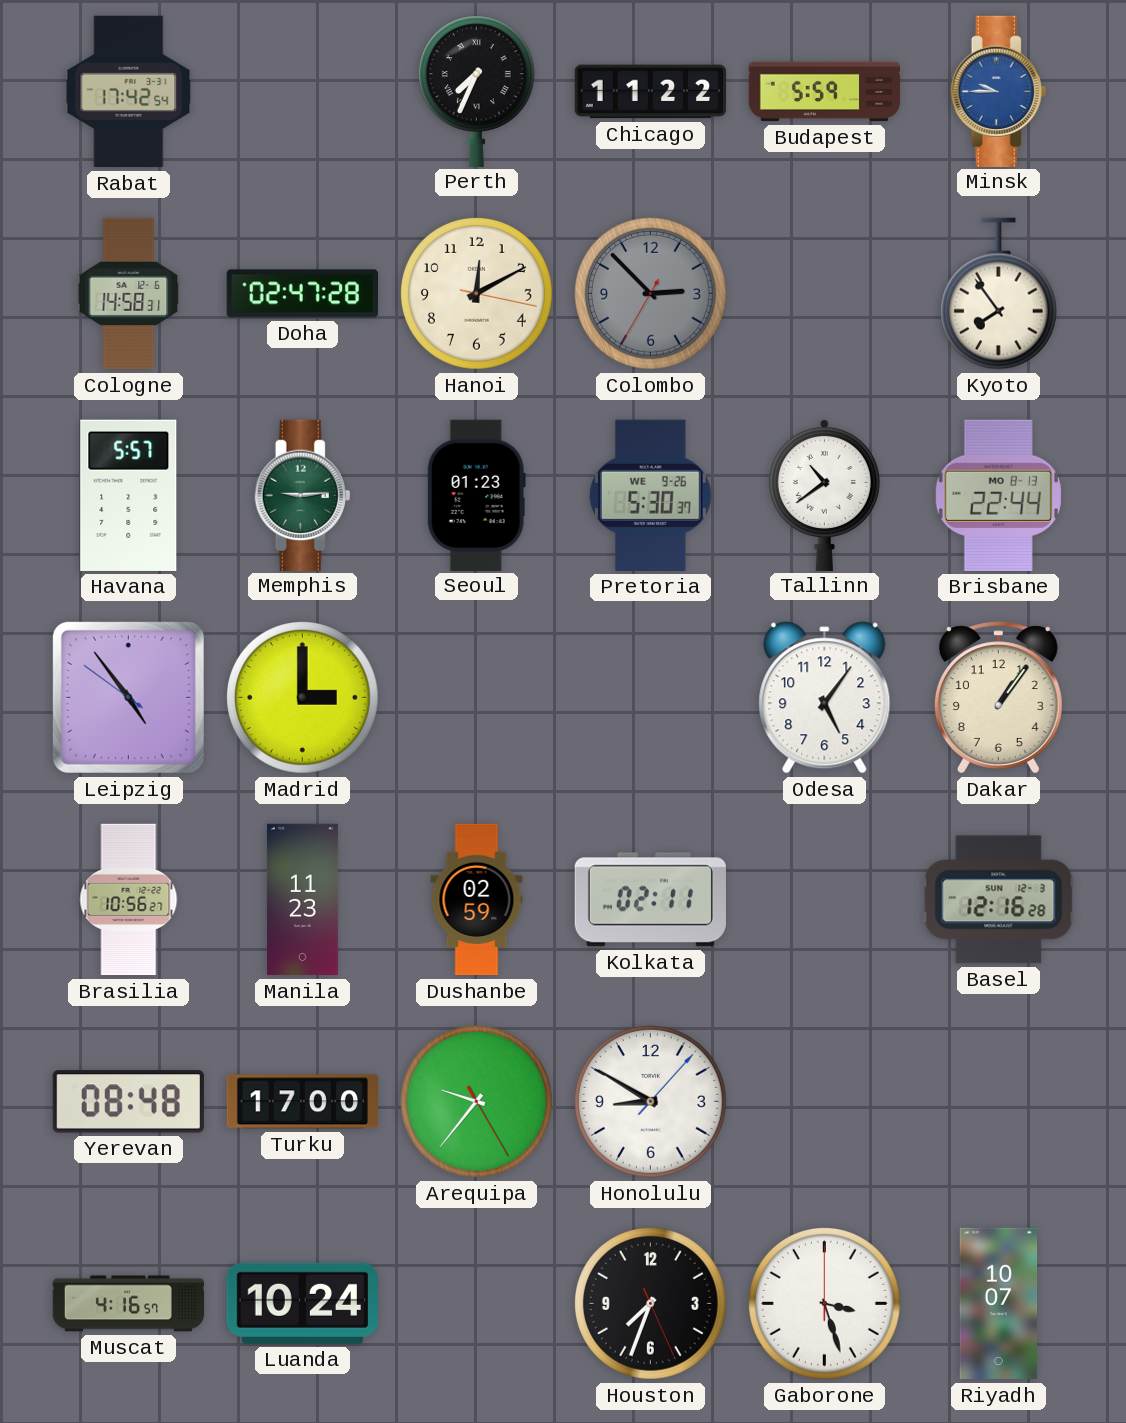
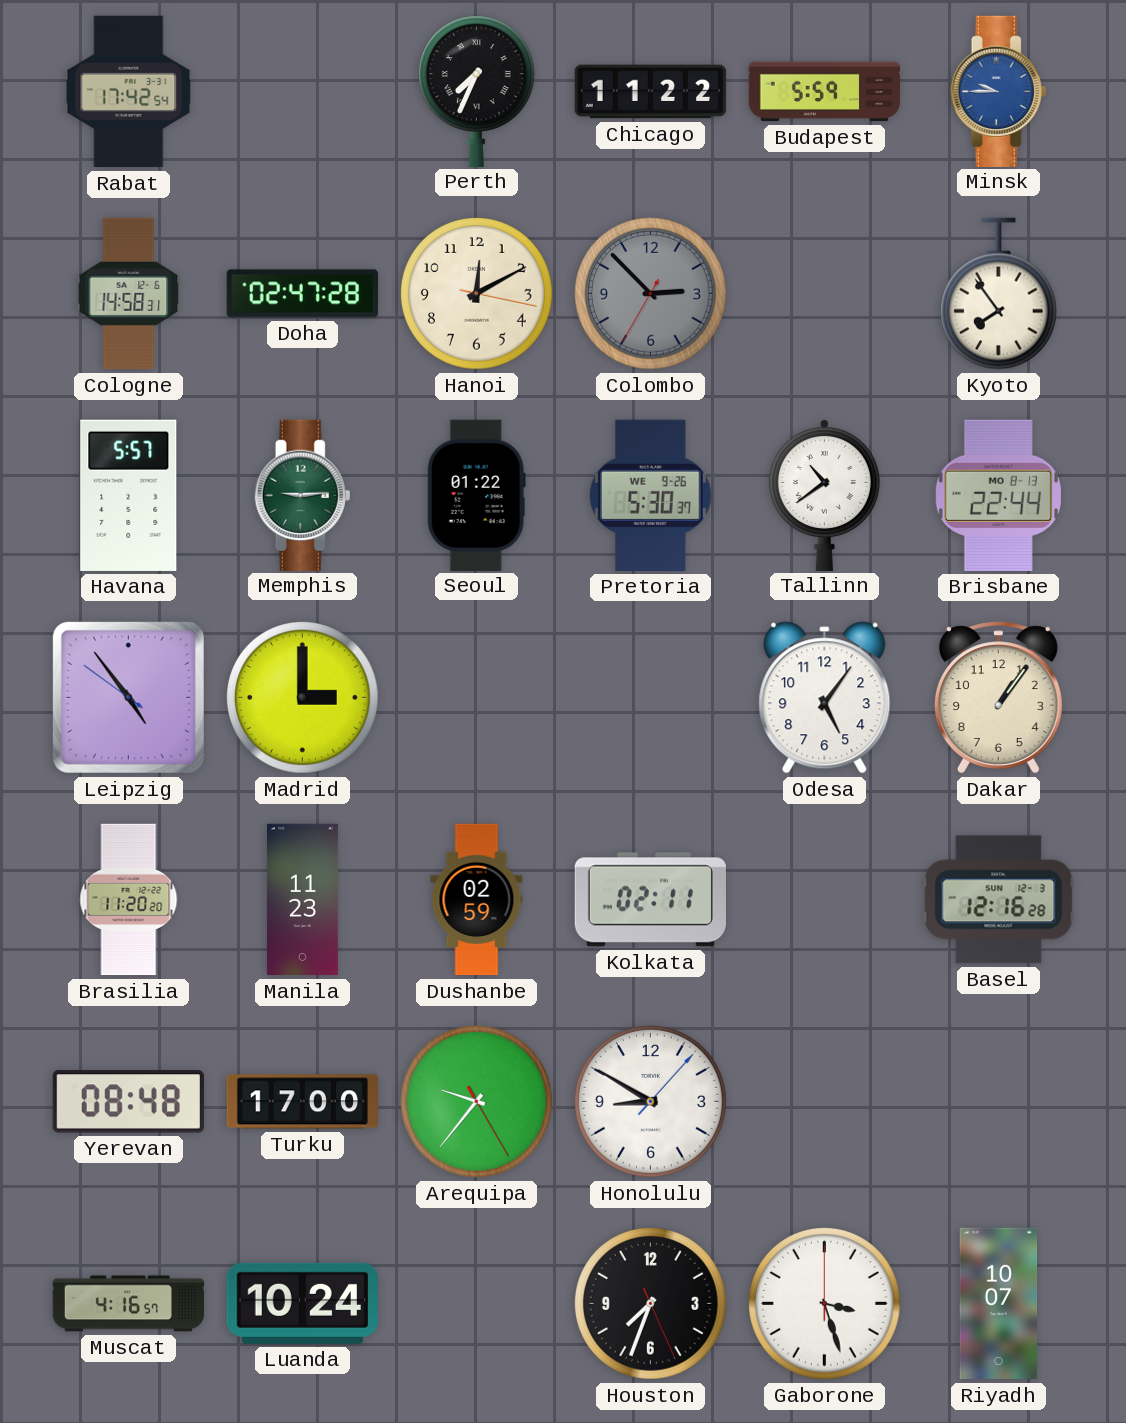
Seoul: 01:23 -> 01:22
Brasilia: 10:56 -> 11:20
